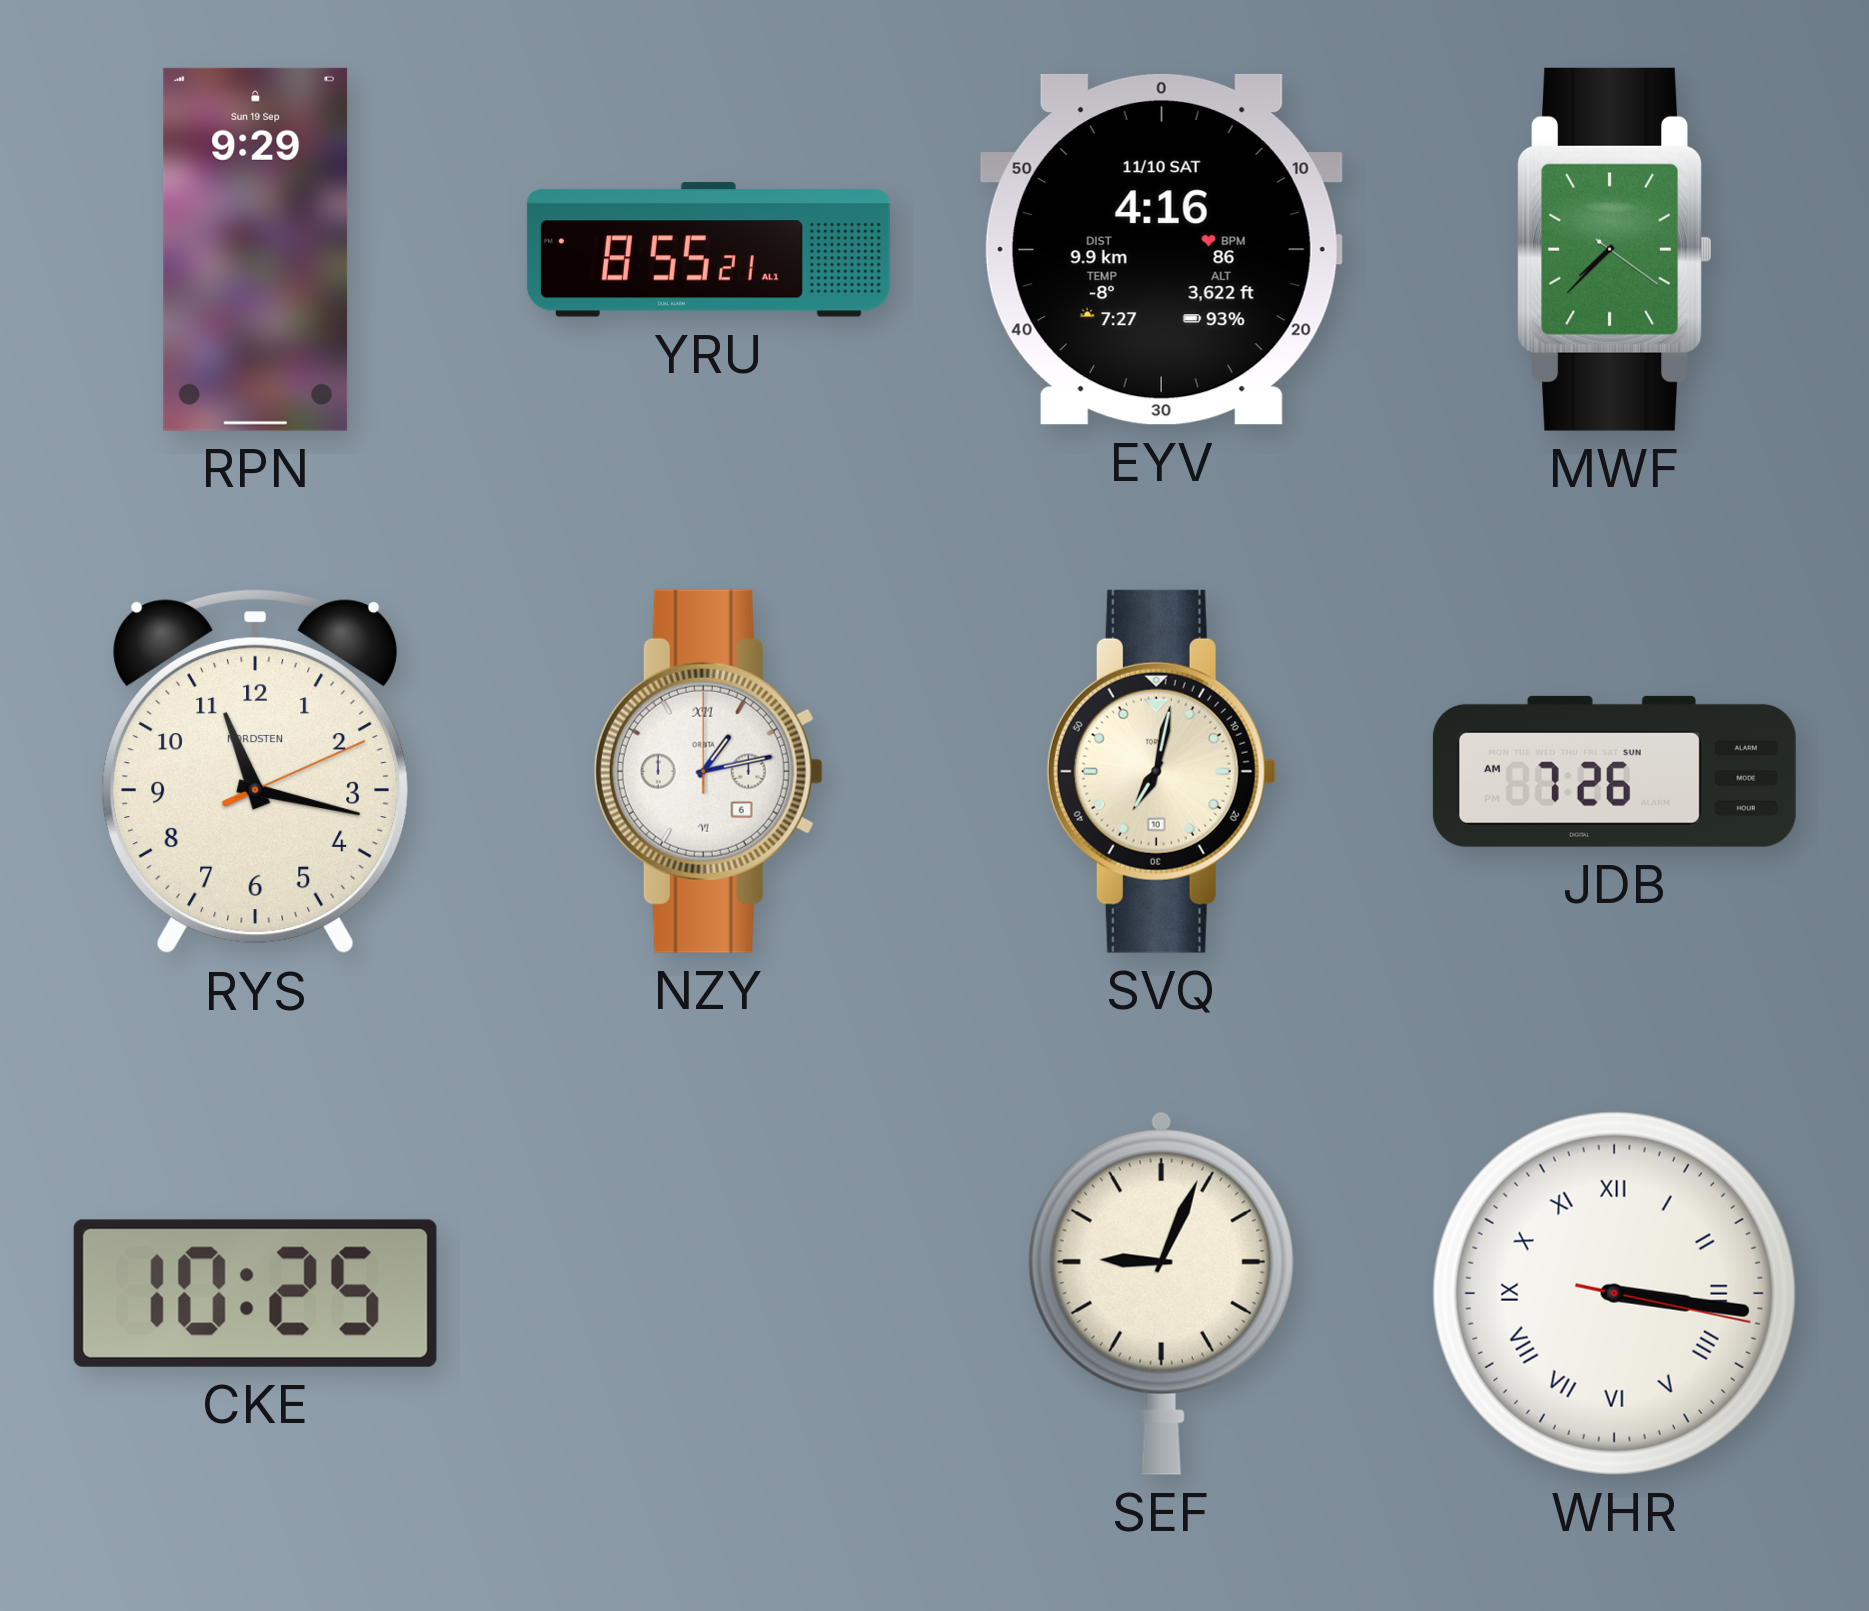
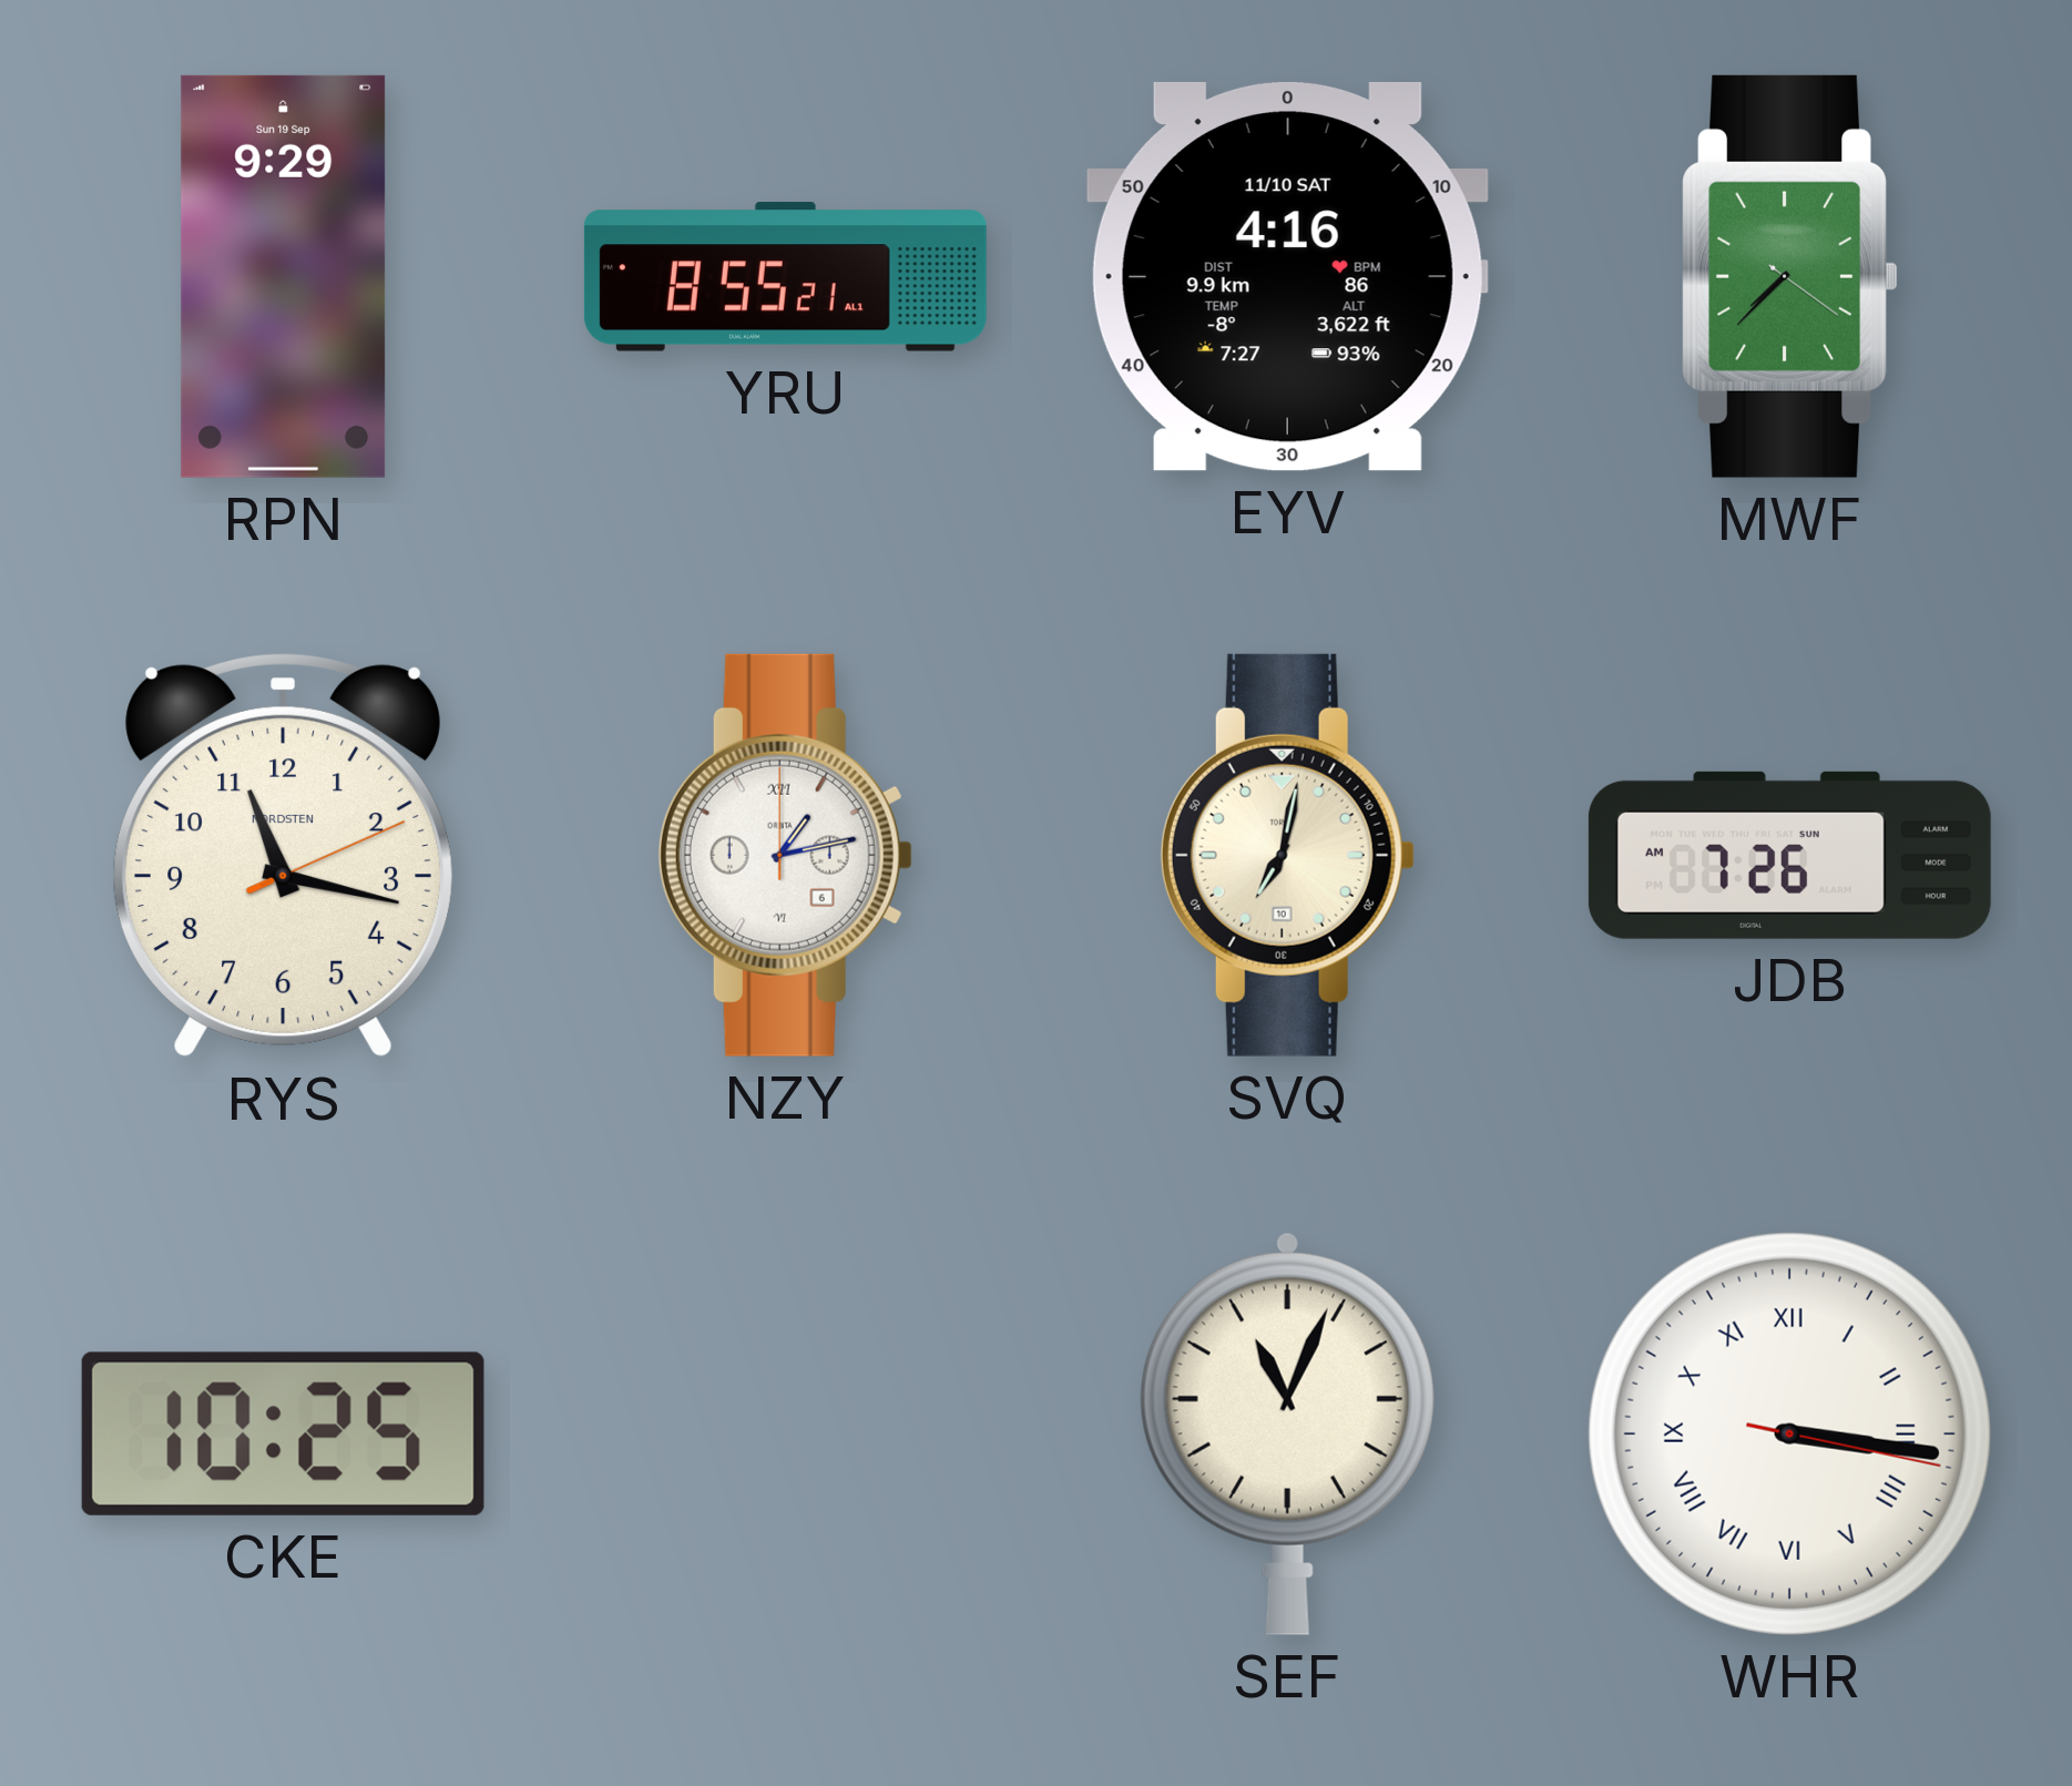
SEF: 9:04 -> 11:04
